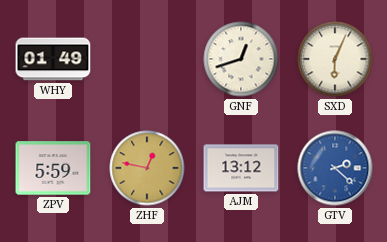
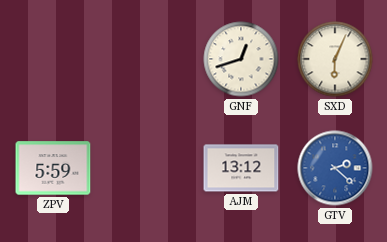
WHY: 01:49 -> none
ZHF: 12:47 -> none
